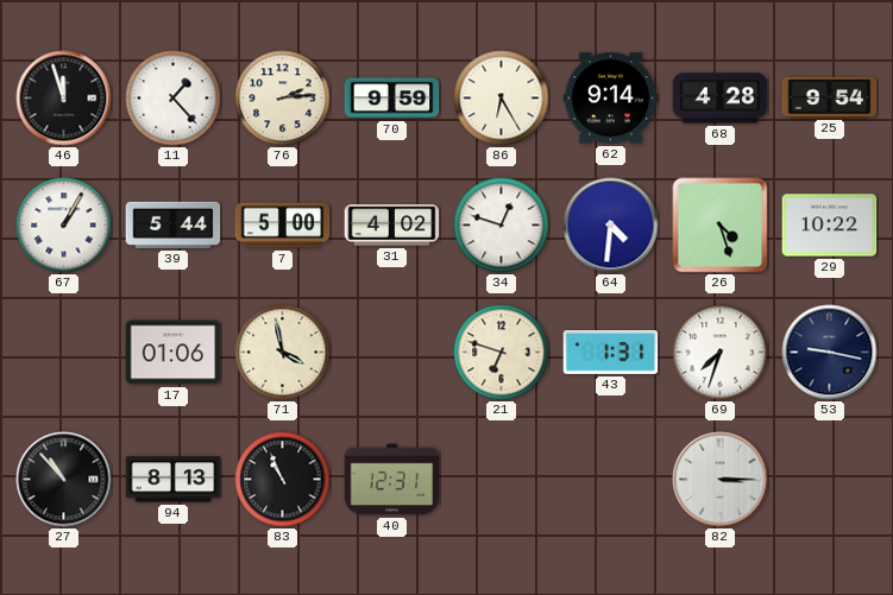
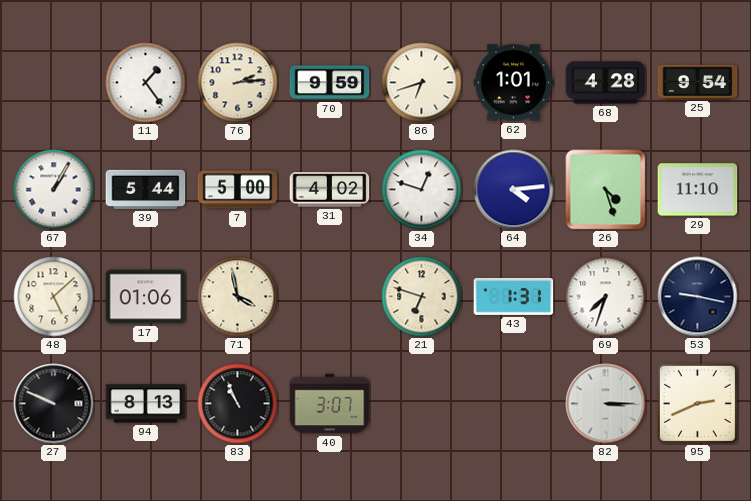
46: 11:57 -> none
11: 1:23 -> 1:24
86: 6:25 -> 6:42
62: 9:14 -> 1:01
64: 4:31 -> 4:14
29: 10:22 -> 11:10
48: none -> 5:08
27: 10:53 -> 9:49
40: 12:31 -> 3:07
95: none -> 2:41
